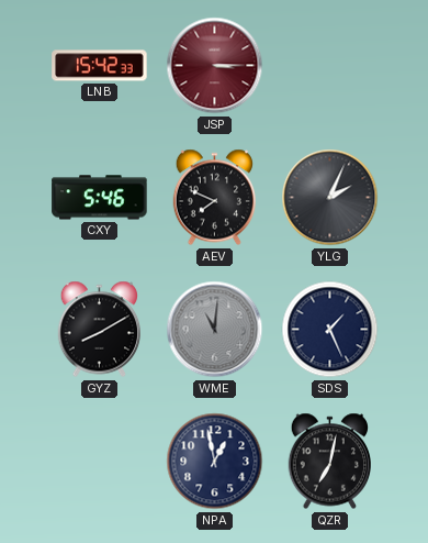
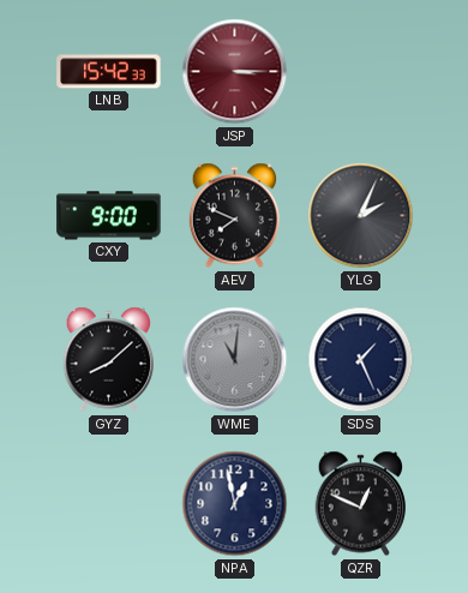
CXY: 5:46 -> 9:00
GYZ: 8:10 -> 8:08
QZR: 7:02 -> 12:49
